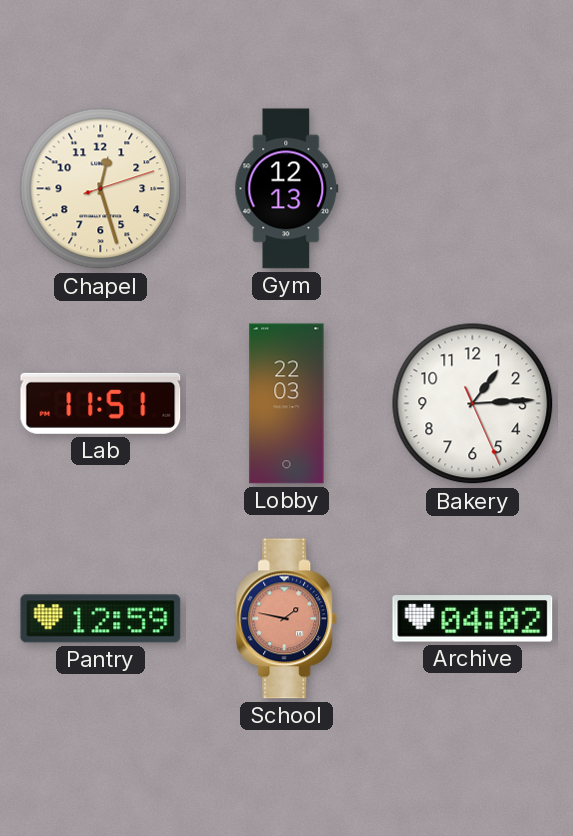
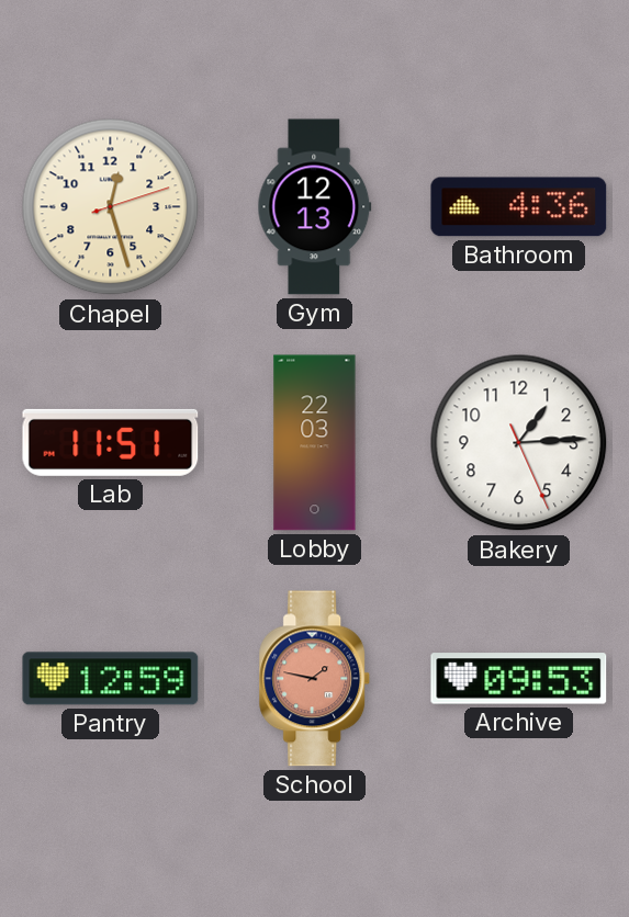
Bathroom: none -> 4:36
Archive: 04:02 -> 09:53
